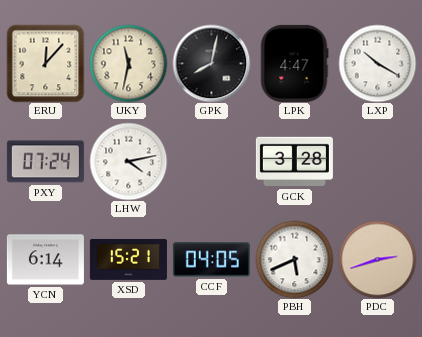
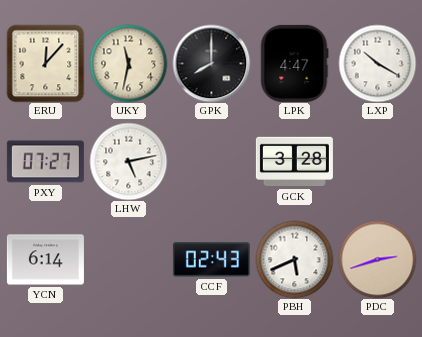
GPK: 8:02 -> 8:00
PXY: 07:24 -> 07:27
LHW: 4:13 -> 5:13
XSD: 15:21 -> none
CCF: 04:05 -> 02:43
